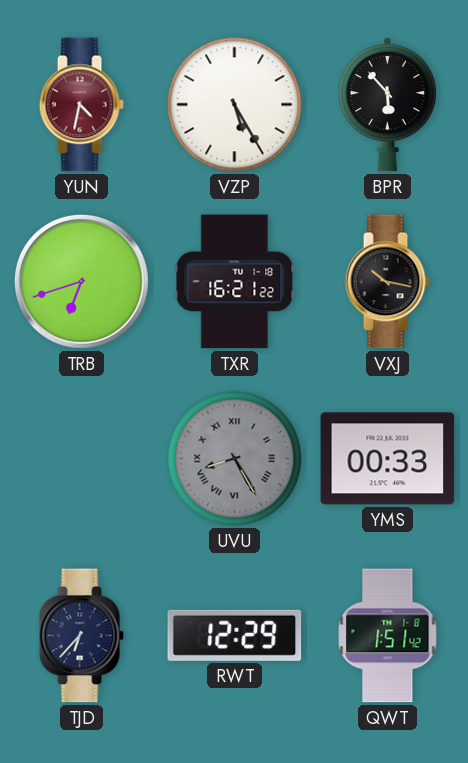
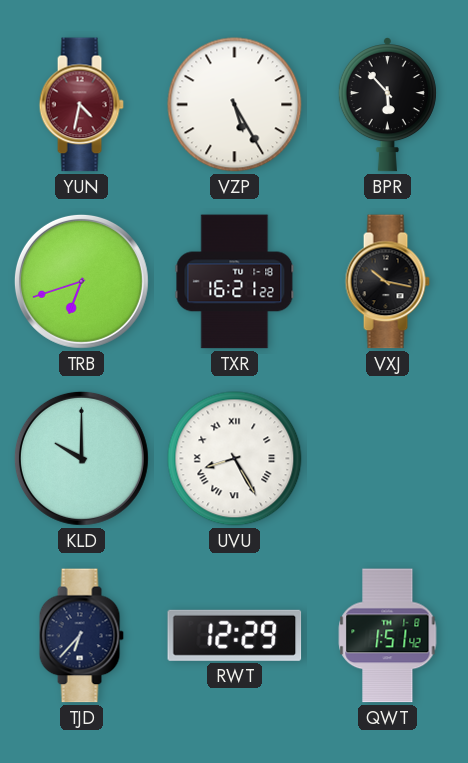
KLD: none -> 10:00
UVU dial: grey -> white
YMS: 00:33 -> none
